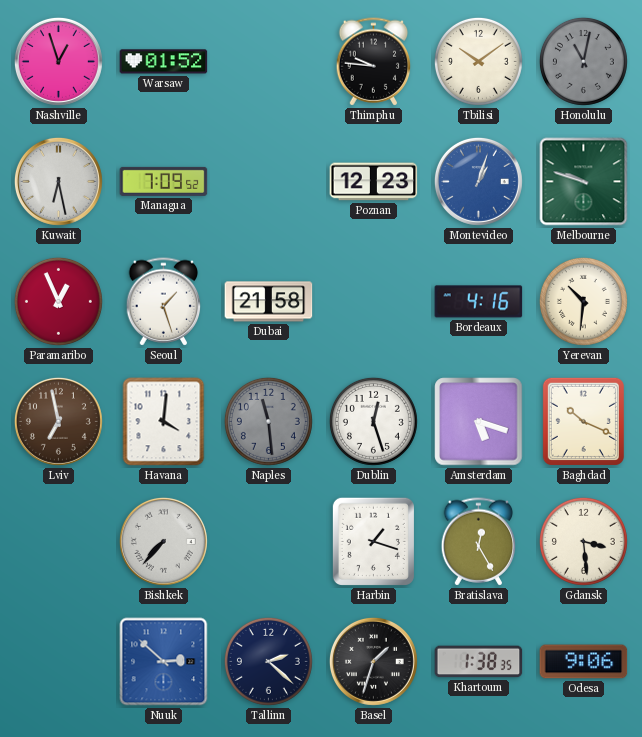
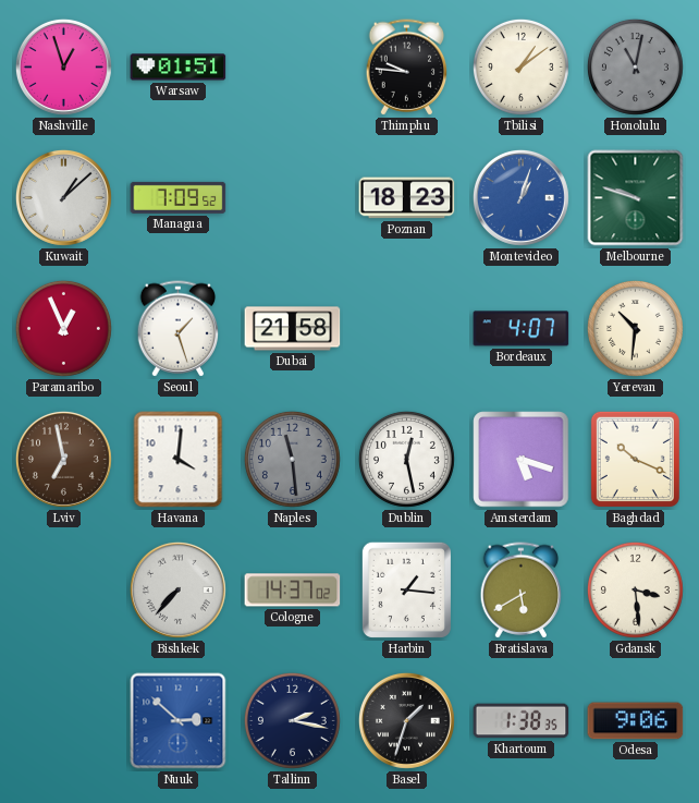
Warsaw: 01:52 -> 01:51
Tbilisi: 10:09 -> 1:09
Kuwait: 6:28 -> 1:08
Poznan: 12:23 -> 18:23
Bordeaux: 4:16 -> 4:07
Dublin: 12:27 -> 12:28
Cologne: none -> 14:37
Harbin: 1:18 -> 1:16
Bratislava: 12:25 -> 5:40
Tallinn: 2:22 -> 2:17
